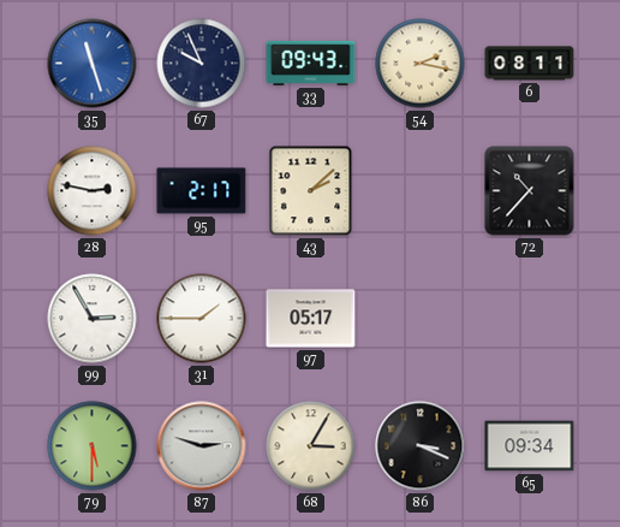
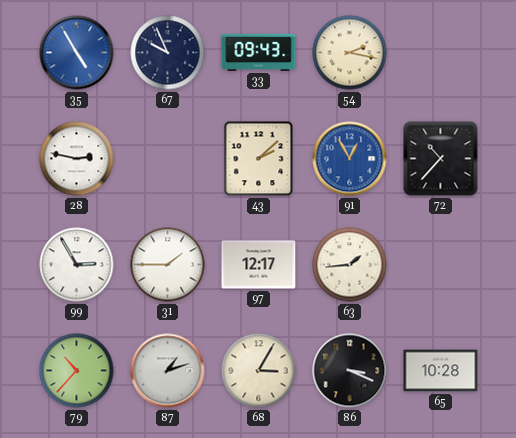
35: 11:27 -> 4:55
6: 08:11 -> none
95: 2:17 -> none
91: none -> 12:55
97: 05:17 -> 12:17
63: none -> 1:44
79: 5:30 -> 10:37
87: 2:48 -> 1:12
65: 09:34 -> 10:28
